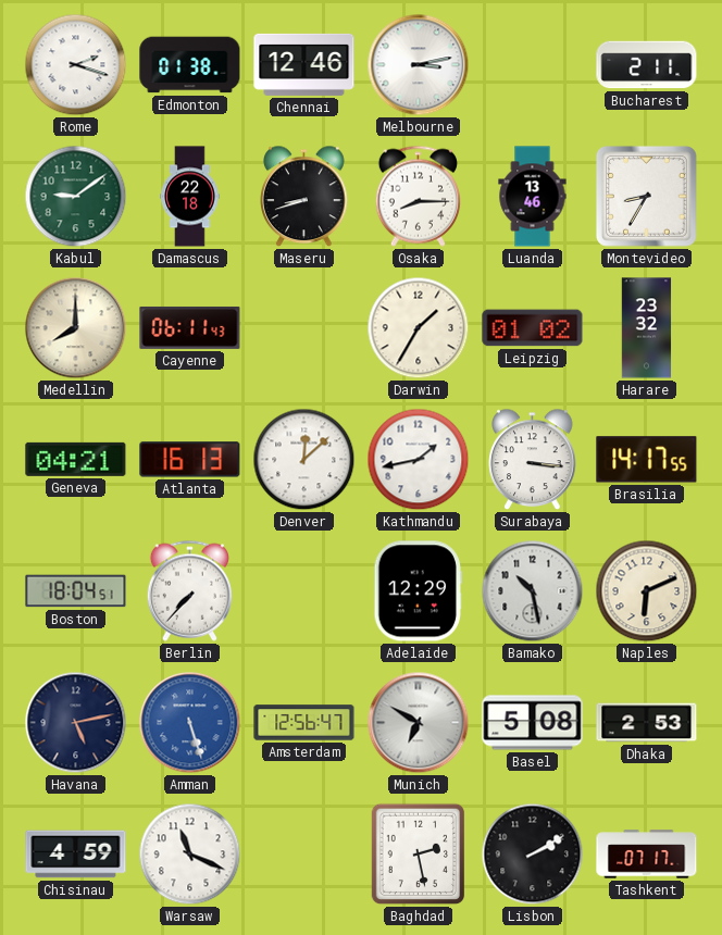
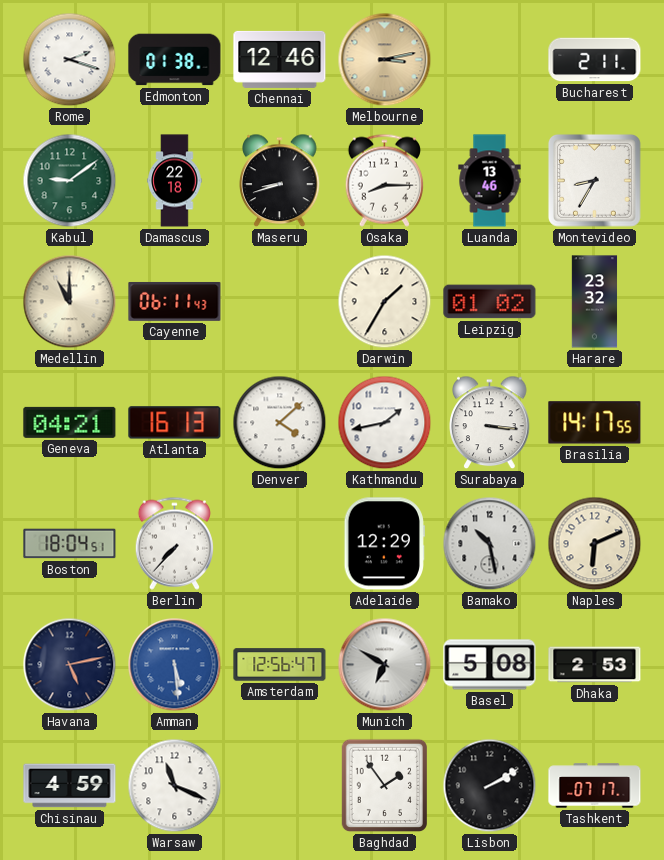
Melbourne dial: white -> champagne
Medellin: 8:00 -> 11:00
Denver: 12:08 -> 4:08
Amman: 5:27 -> 5:29
Baghdad: 2:28 -> 1:54
